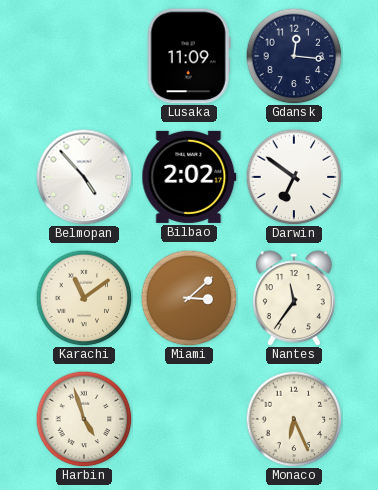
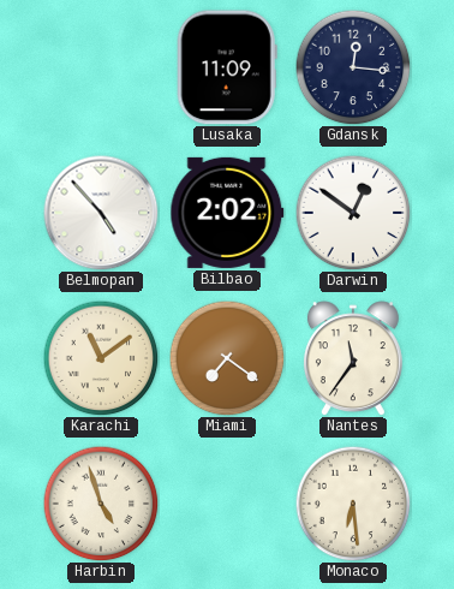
Darwin: 6:51 -> 12:51
Miami: 3:08 -> 7:21
Monaco: 6:26 -> 6:29
